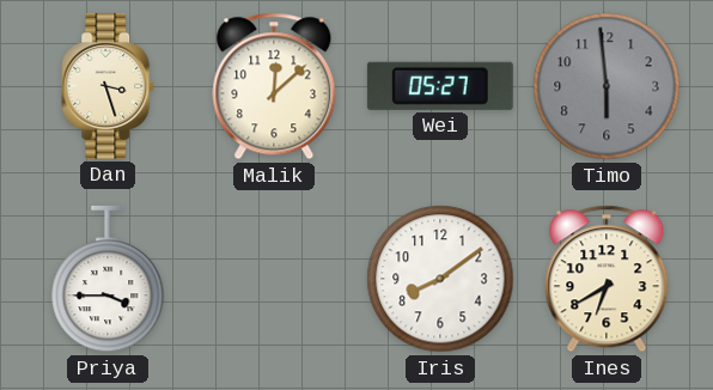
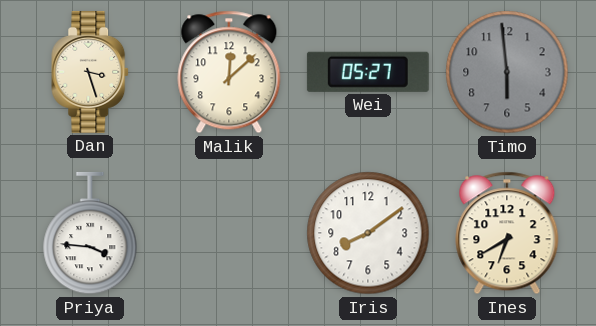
Priya: 3:45 -> 3:46
